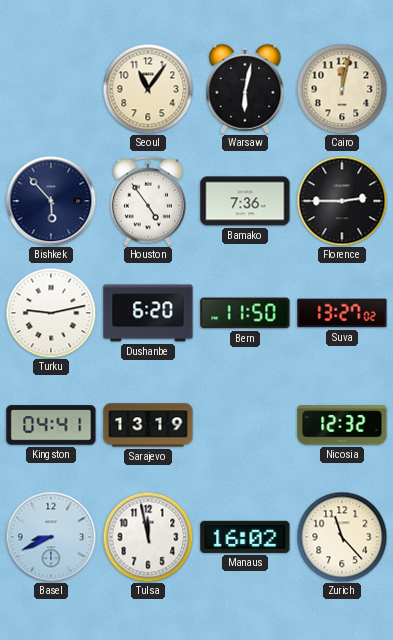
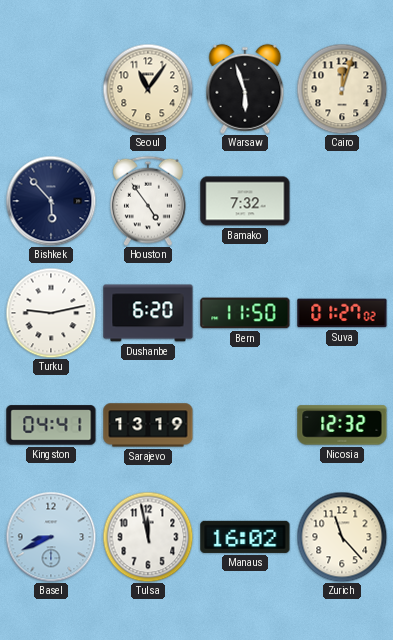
Warsaw: 6:02 -> 5:57
Cairo: 12:02 -> 12:03
Bamako: 7:36 -> 7:32
Florence: 2:45 -> none
Suva: 13:27 -> 01:27
